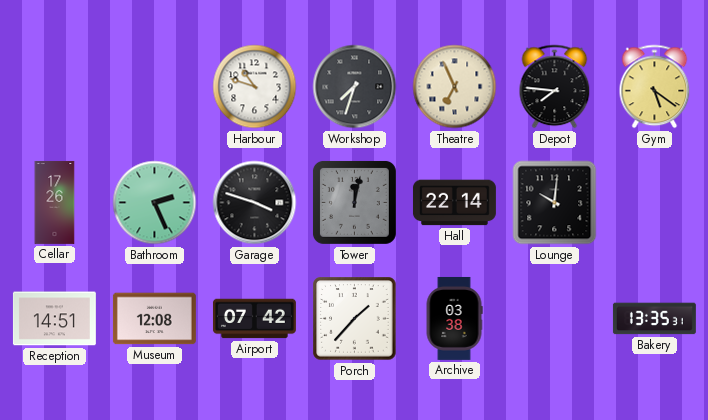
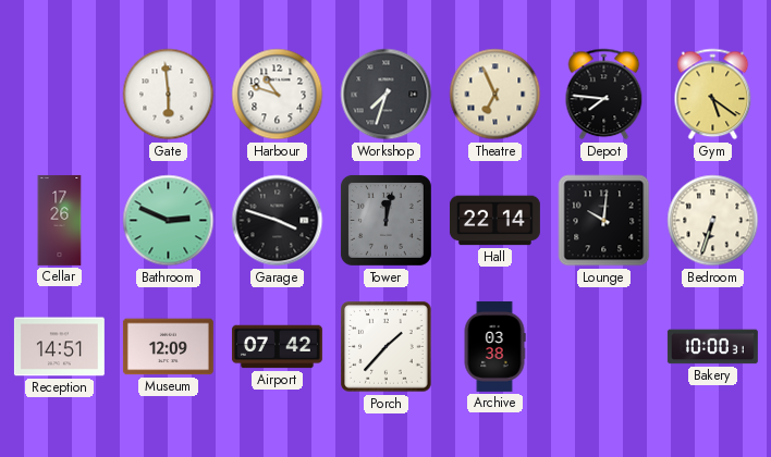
Gate: none -> 5:59
Bathroom: 2:26 -> 2:49
Bedroom: none -> 6:33
Museum: 12:08 -> 12:09
Bakery: 13:35 -> 10:00
